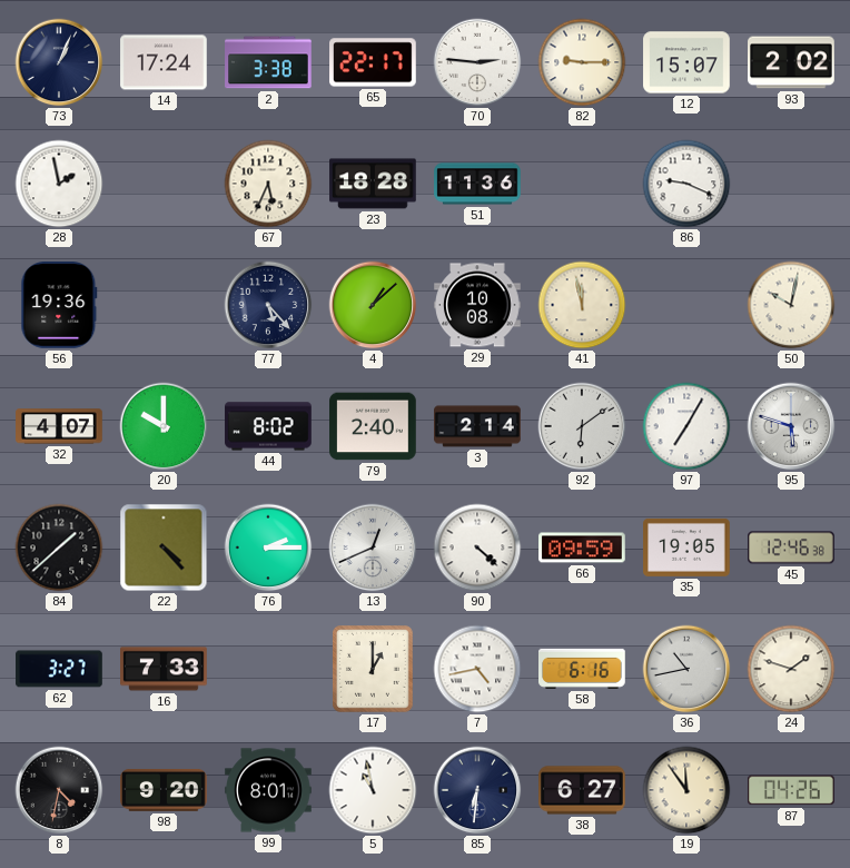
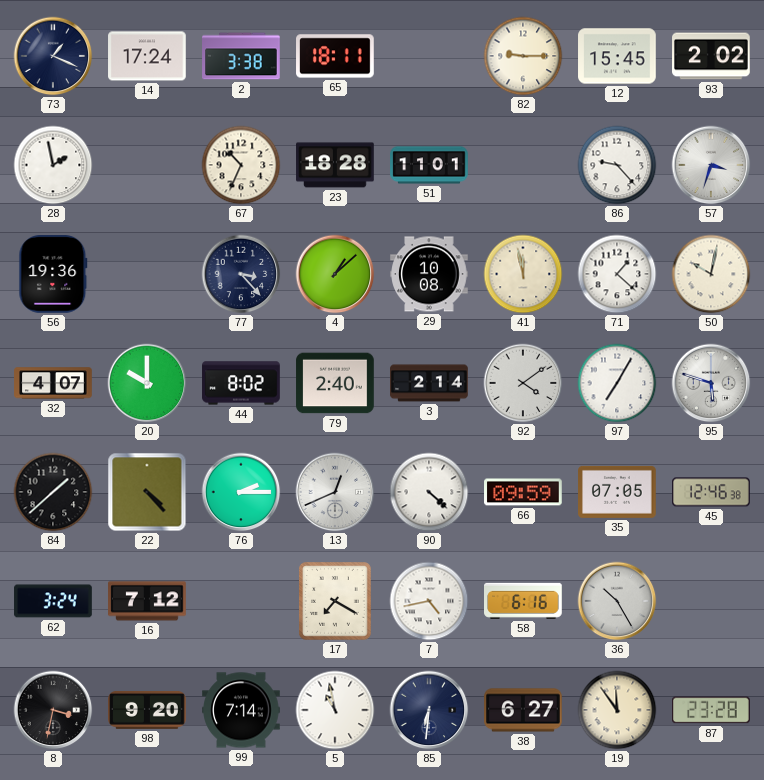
73: 1:04 -> 1:19
65: 22:17 -> 18:11
70: 2:46 -> none
12: 15:07 -> 15:45
67: 5:34 -> 10:34
51: 11:36 -> 11:01
86: 9:19 -> 9:23
57: none -> 3:33
77: 5:23 -> 3:23
71: none -> 1:22
92: 6:09 -> 4:09
35: 19:05 -> 07:05
62: 3:27 -> 3:24
16: 7:33 -> 7:12
17: 1:00 -> 7:20
36: 10:43 -> 10:25
24: 1:48 -> none
8: 4:32 -> 3:32
99: 8:01 -> 7:14
87: 04:26 -> 23:28
